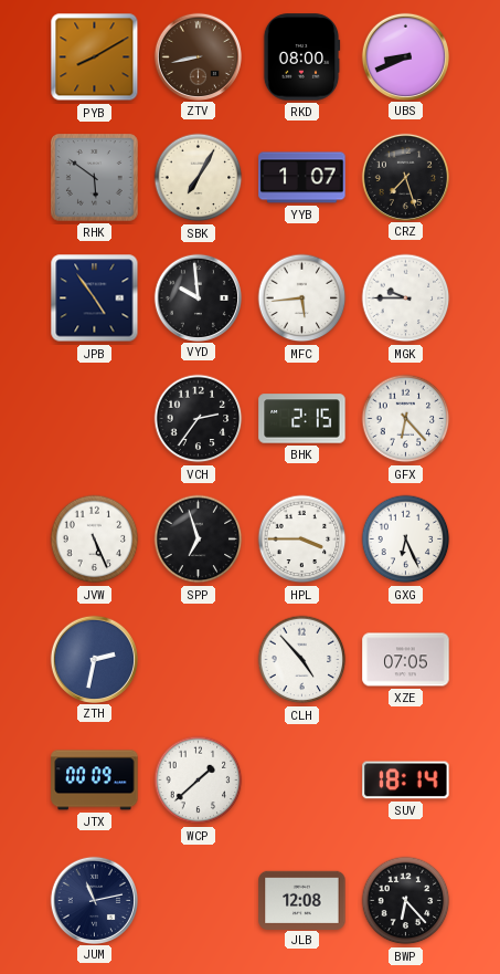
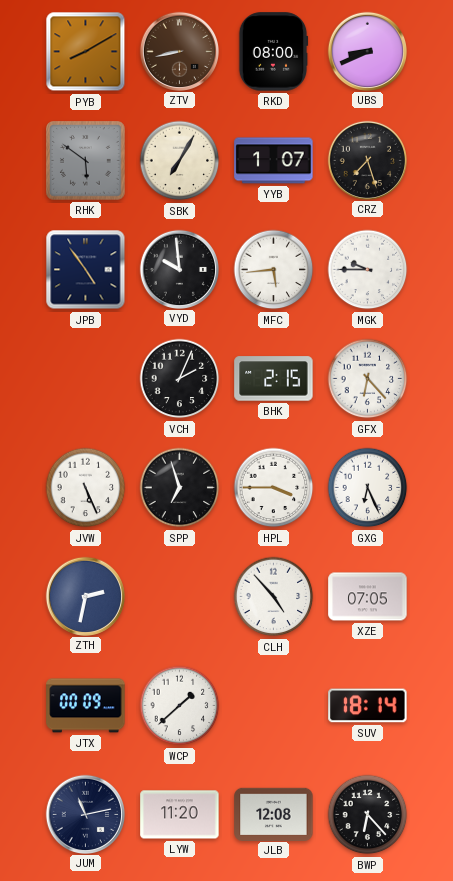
VCH: 2:36 -> 2:04
LYW: none -> 11:20
